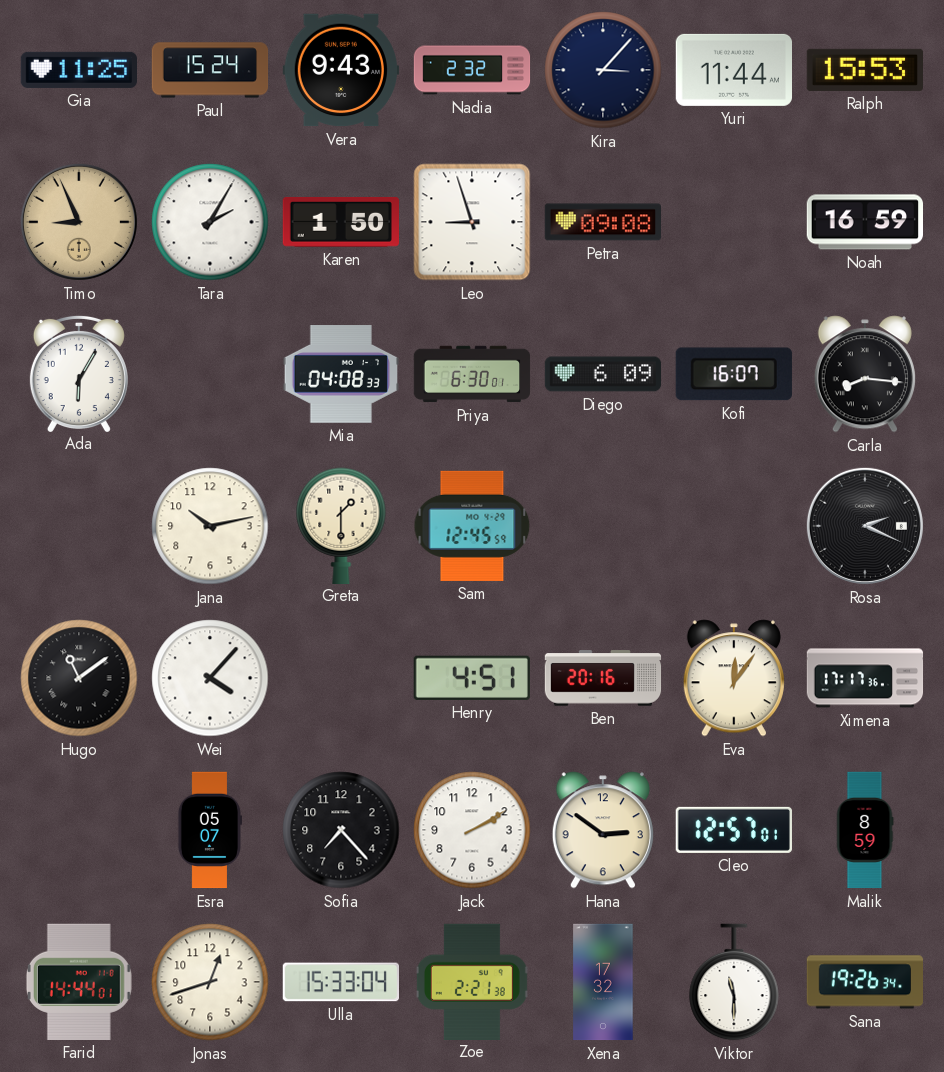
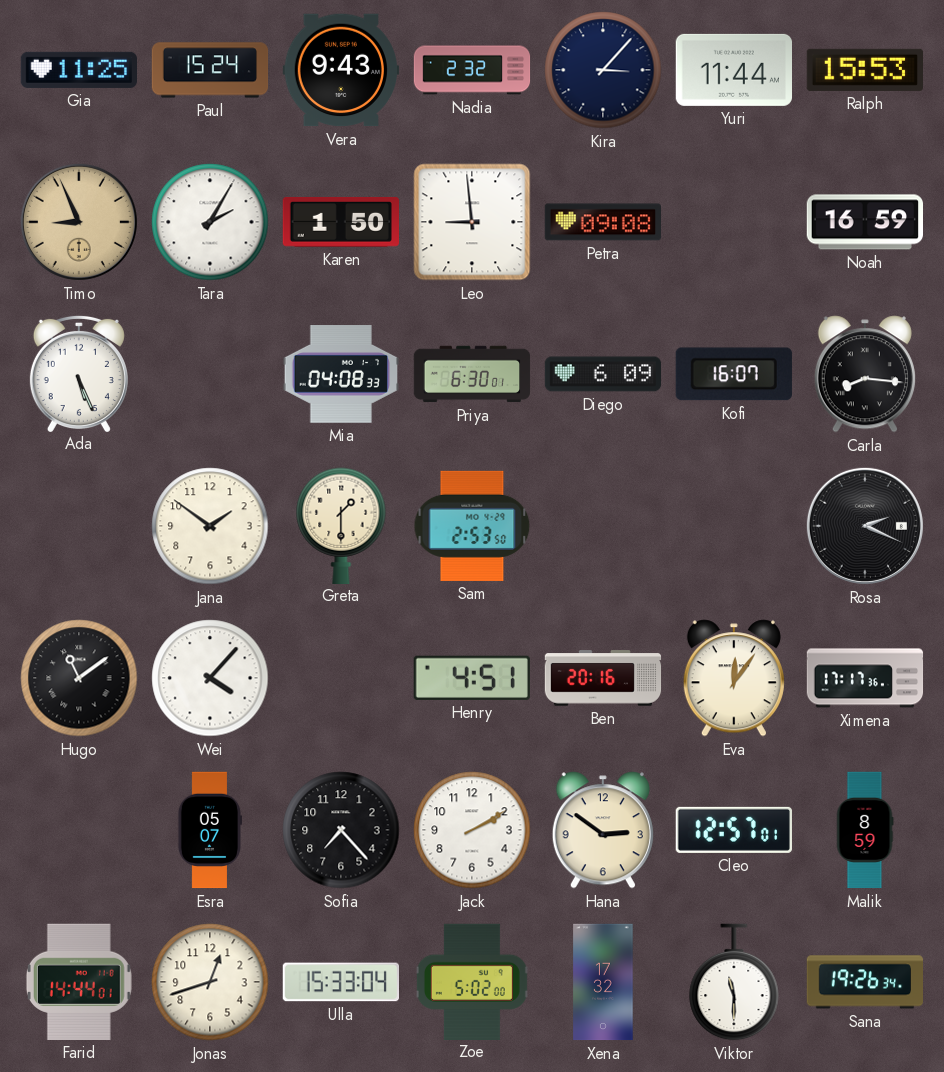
Leo: 8:57 -> 8:59
Ada: 6:05 -> 5:26
Jana: 10:13 -> 1:51
Sam: 12:45 -> 2:53
Zoe: 2:21 -> 5:02
